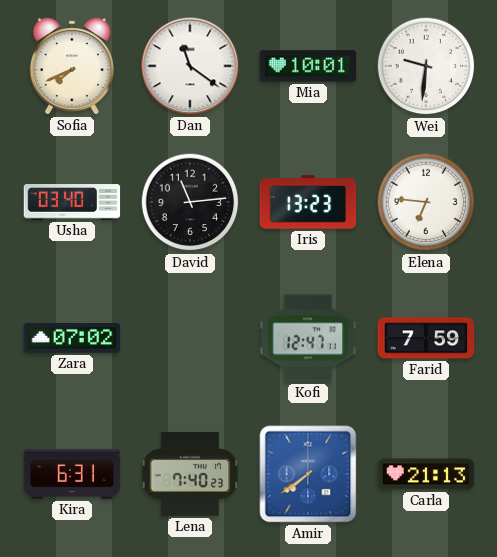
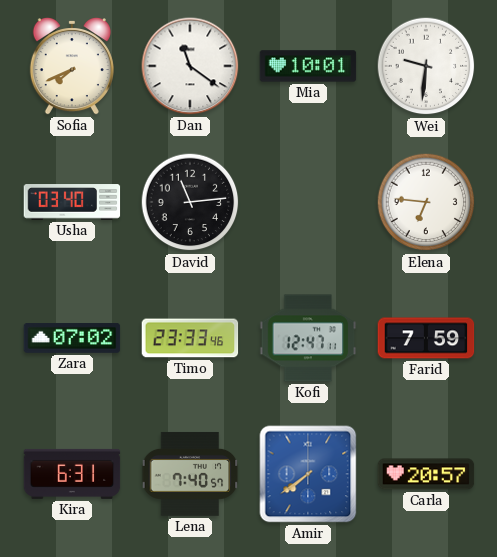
Iris: 13:23 -> none
Timo: none -> 23:33
Lena: 7:40:23 -> 7:40:57
Carla: 21:13 -> 20:57
